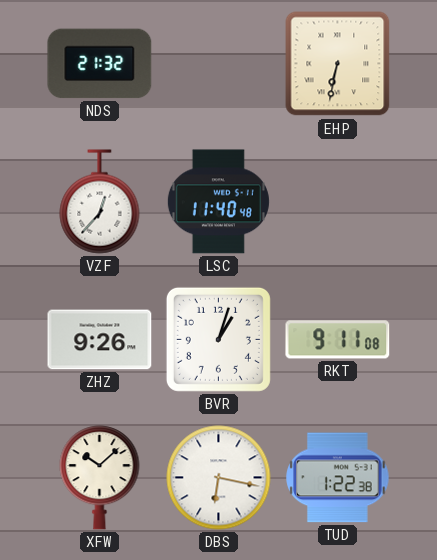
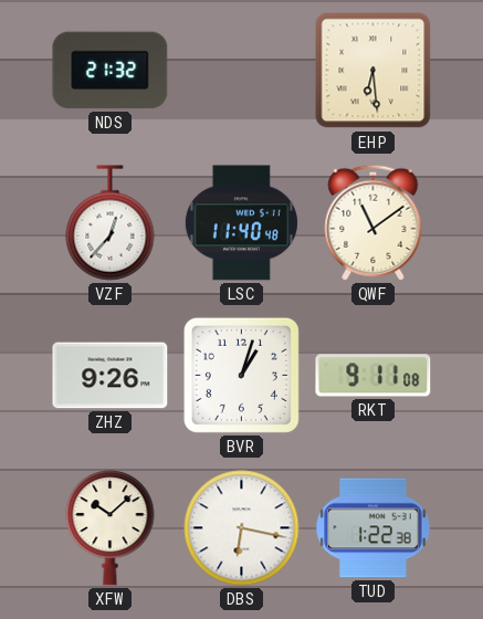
EHP: 6:32 -> 6:29
QWF: none -> 11:09
